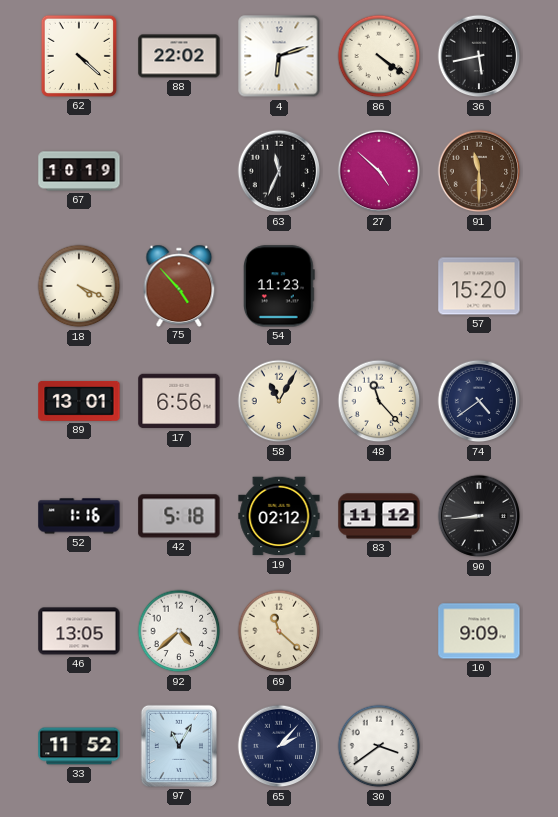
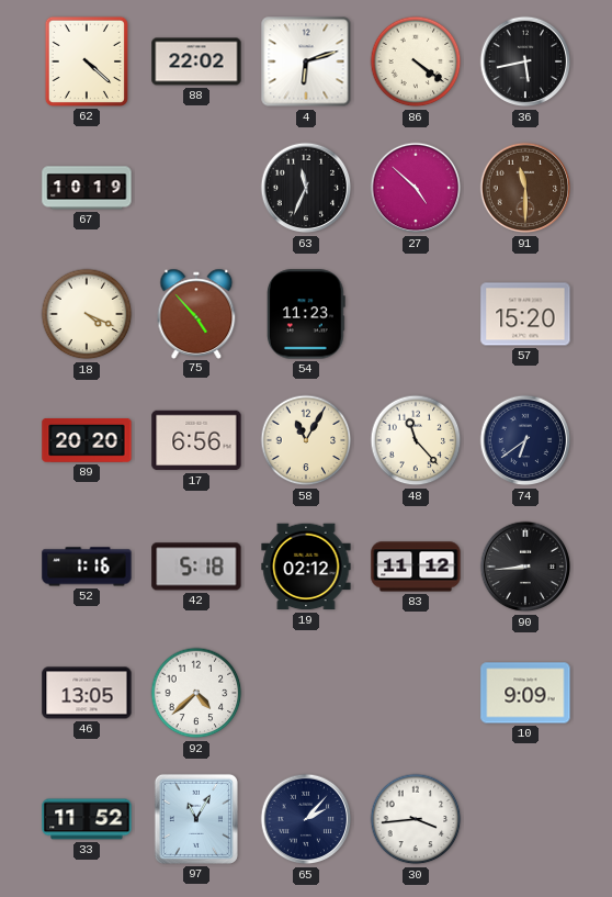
89: 13:01 -> 20:20
74: 4:39 -> 6:39
69: 11:22 -> none
30: 3:39 -> 3:44
